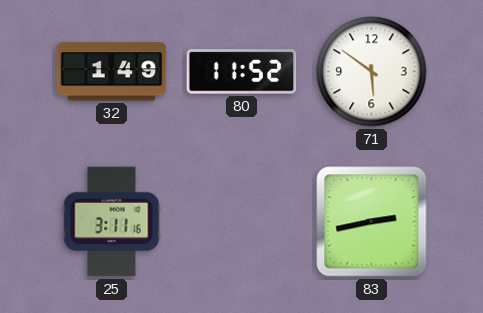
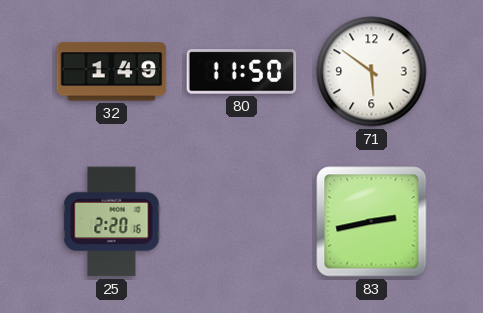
80: 11:52 -> 11:50
25: 3:11 -> 2:20
